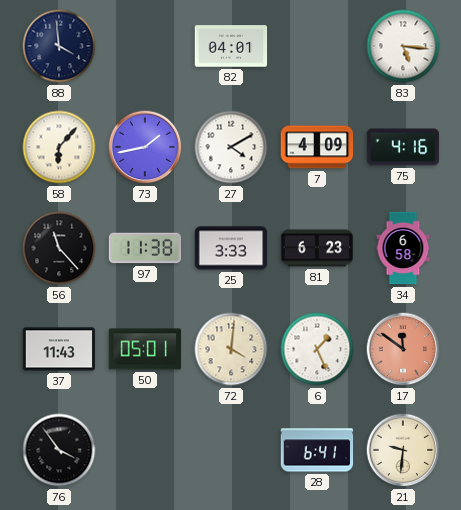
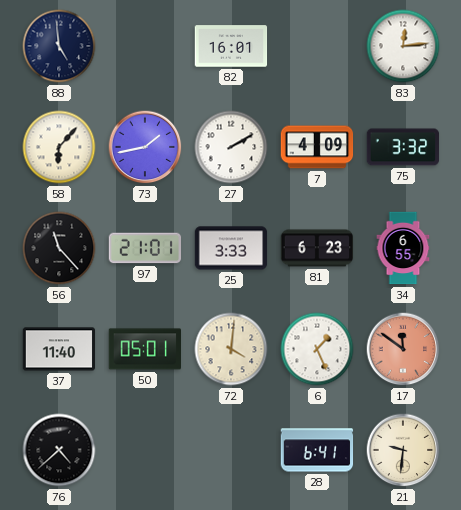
88: 3:59 -> 4:59
82: 04:01 -> 16:01
83: 5:16 -> 12:14
27: 4:10 -> 2:10
75: 4:16 -> 3:32
97: 11:38 -> 21:01
34: 6:58 -> 6:55
37: 11:43 -> 11:40
76: 3:54 -> 4:38
